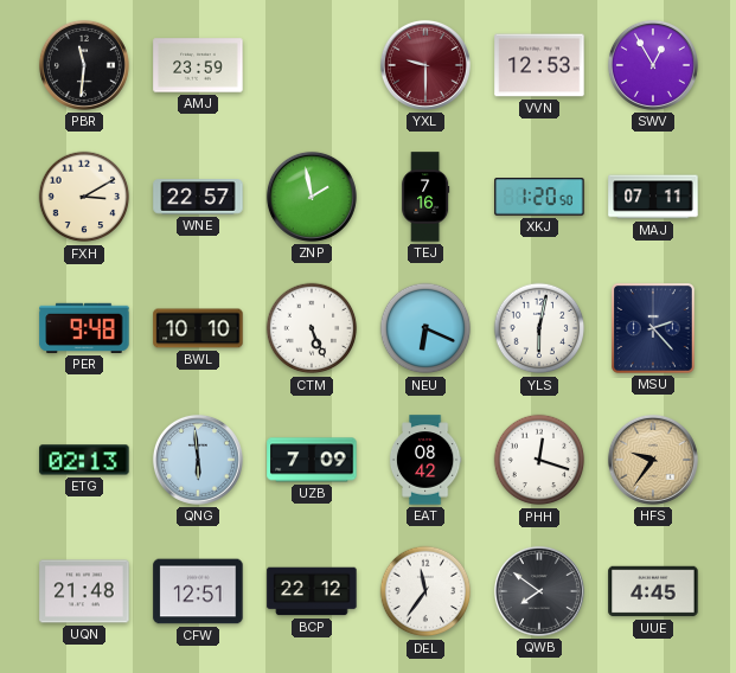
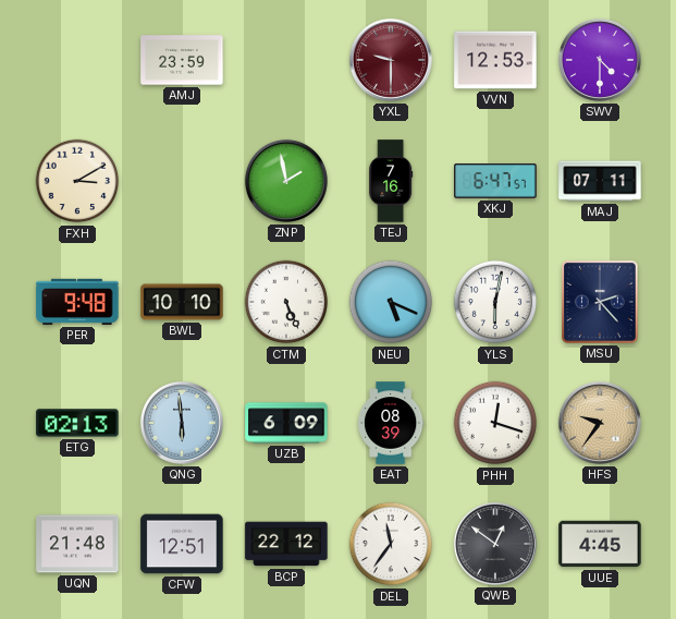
PBR: 11:31 -> none
SWV: 12:55 -> 4:30
WNE: 22:57 -> none
XKJ: 1:20 -> 6:47
NEU: 6:19 -> 5:19
UZB: 7:09 -> 6:09
EAT: 08:42 -> 08:39
QWB: 7:51 -> 12:51
